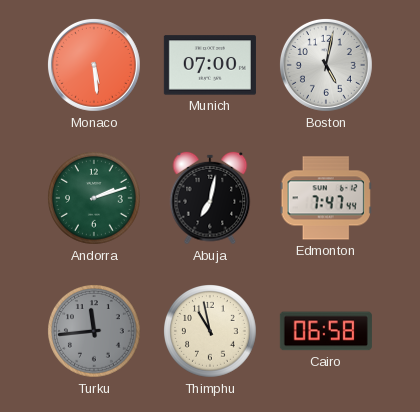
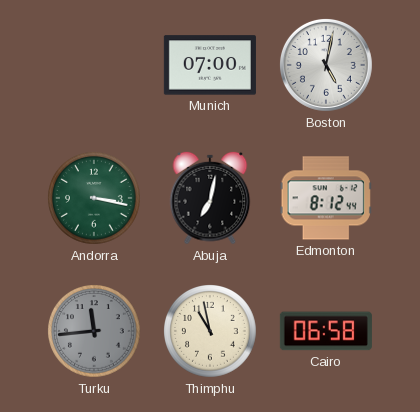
Monaco: 5:29 -> none
Andorra: 2:12 -> 3:17
Edmonton: 7:47 -> 8:12
